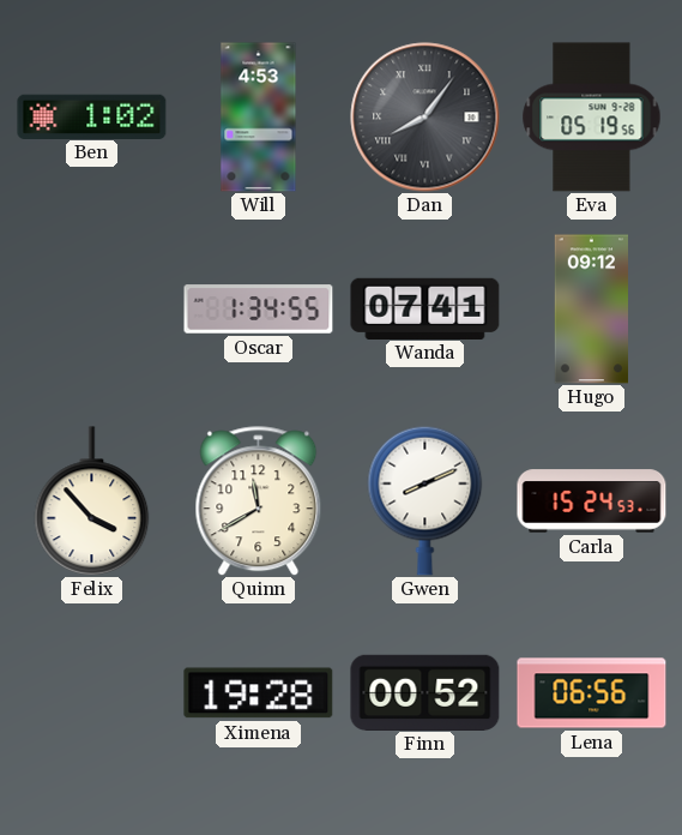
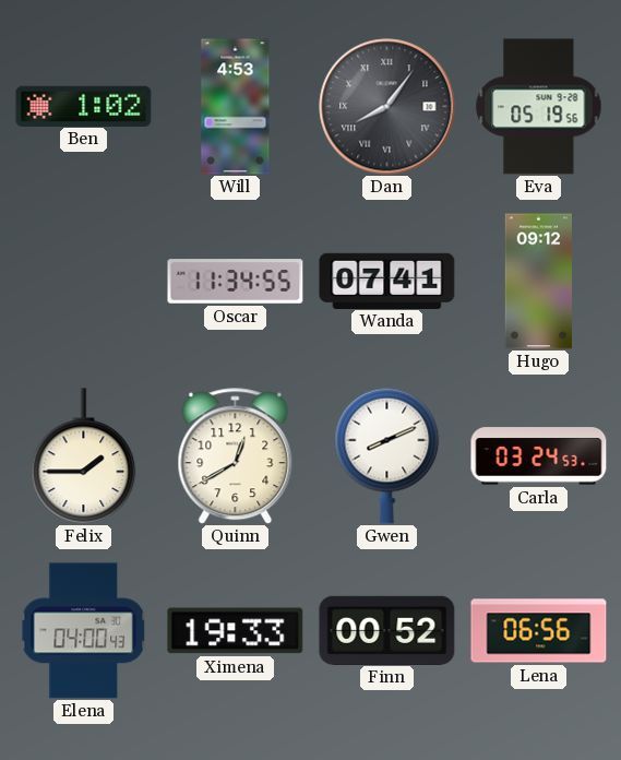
Oscar: 1:34 -> 11:34
Felix: 3:53 -> 1:45
Quinn: 11:40 -> 12:40
Carla: 15:24 -> 03:24
Elena: none -> 04:00
Ximena: 19:28 -> 19:33
